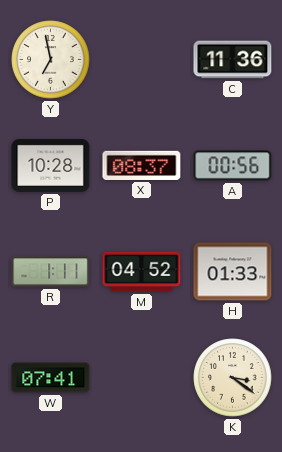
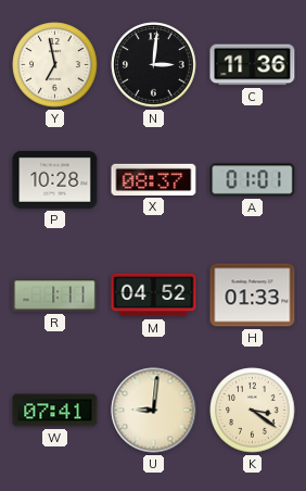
N: none -> 3:01
A: 00:56 -> 01:01
U: none -> 9:01
